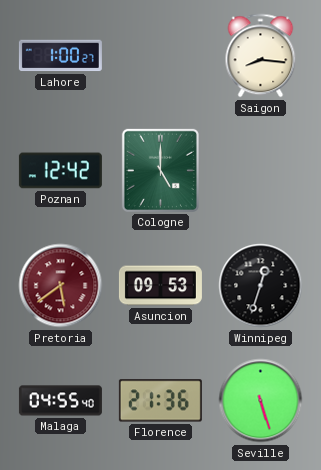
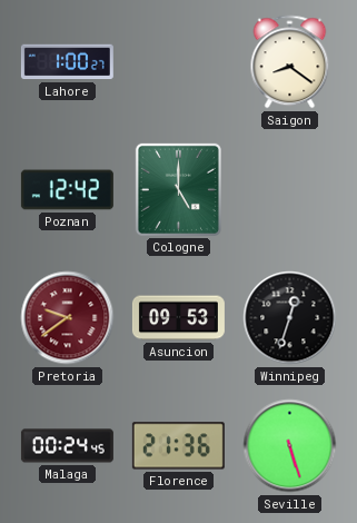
Saigon: 8:16 -> 8:21
Pretoria: 5:39 -> 9:39
Malaga: 04:55 -> 00:24
